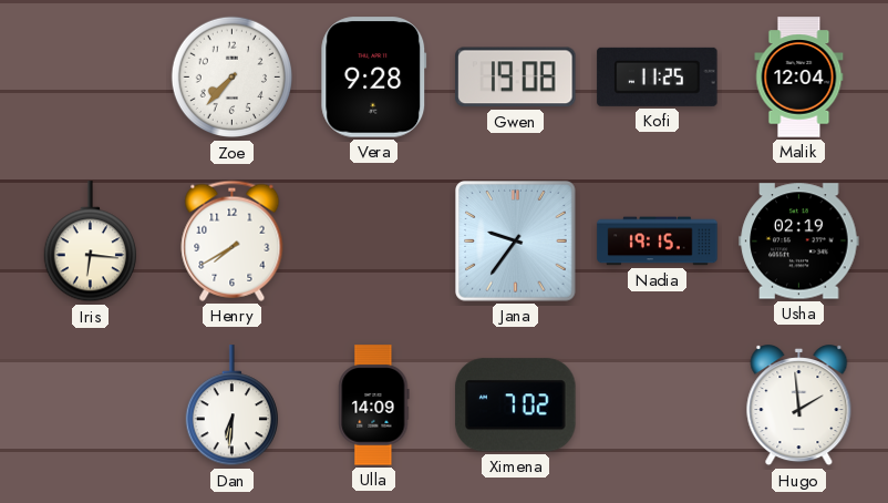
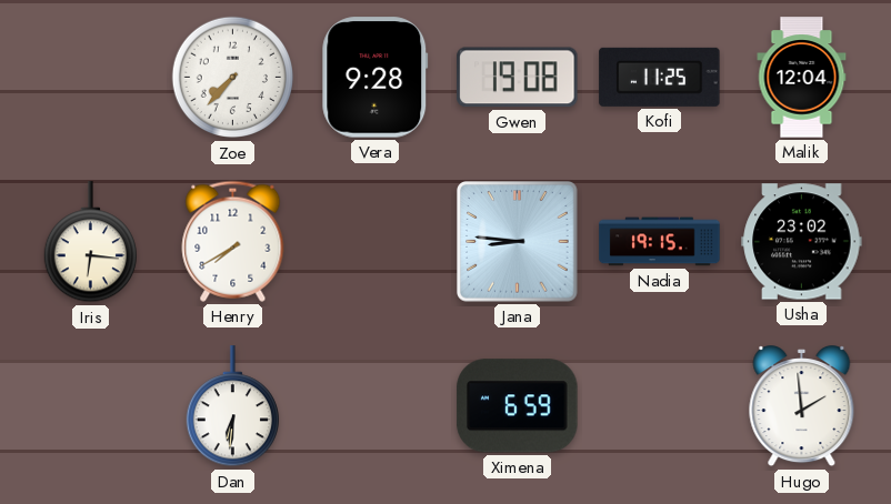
Jana: 9:36 -> 8:46
Usha: 02:19 -> 23:02
Ulla: 14:09 -> none
Ximena: 7:02 -> 6:59
